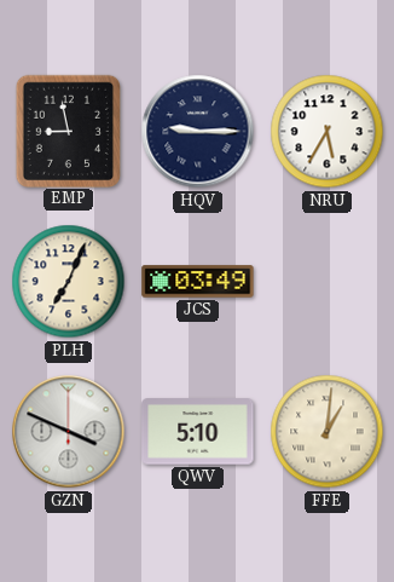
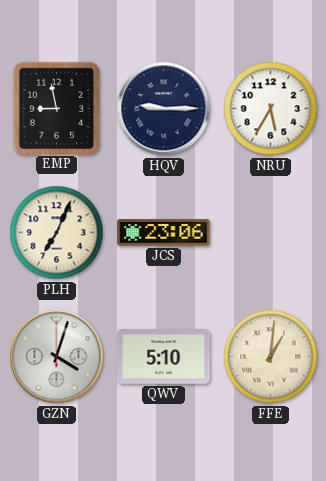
JCS: 03:49 -> 23:06
GZN: 3:49 -> 4:03
